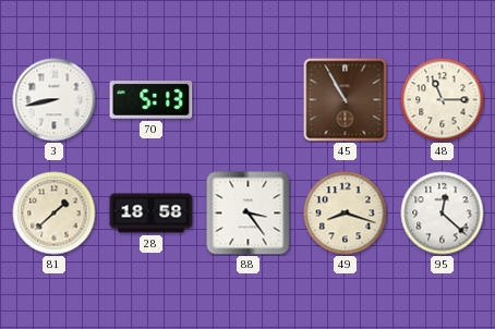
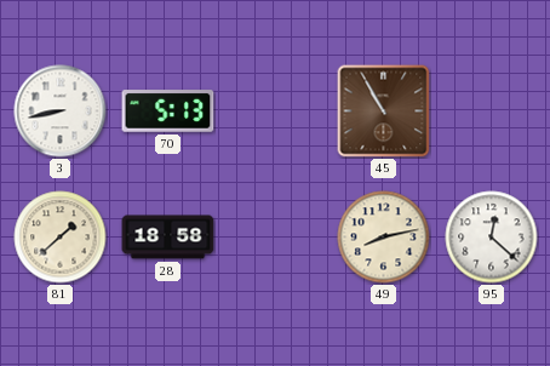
48: 11:15 -> none
88: 3:24 -> none
49: 8:18 -> 8:13
